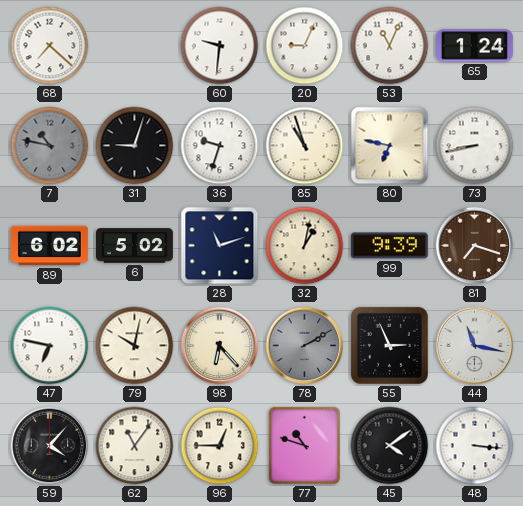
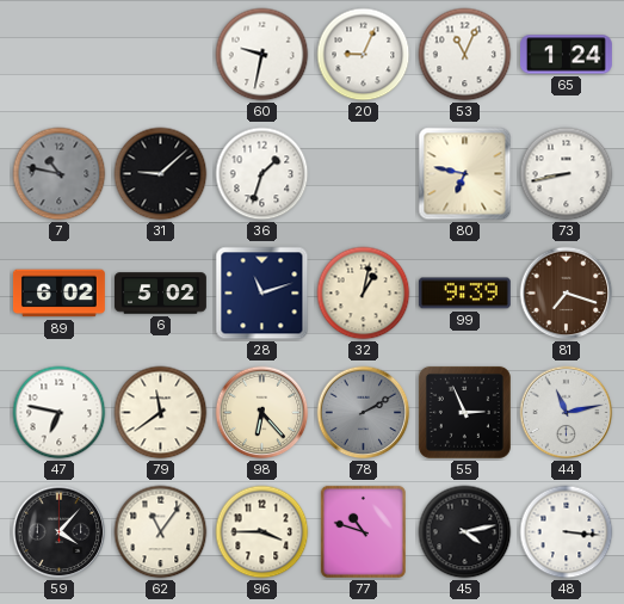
68: 7:22 -> none
60: 9:31 -> 9:32
31: 9:03 -> 9:08
36: 9:33 -> 1:33
85: 10:57 -> none
79: 10:02 -> 11:39
44: 11:17 -> 11:13
96: 12:45 -> 3:45
45: 4:09 -> 4:13
